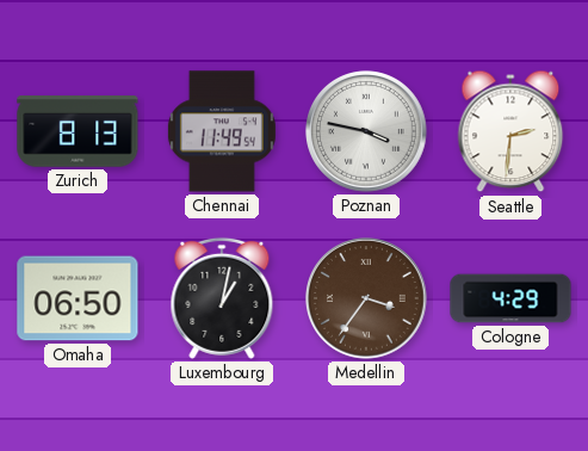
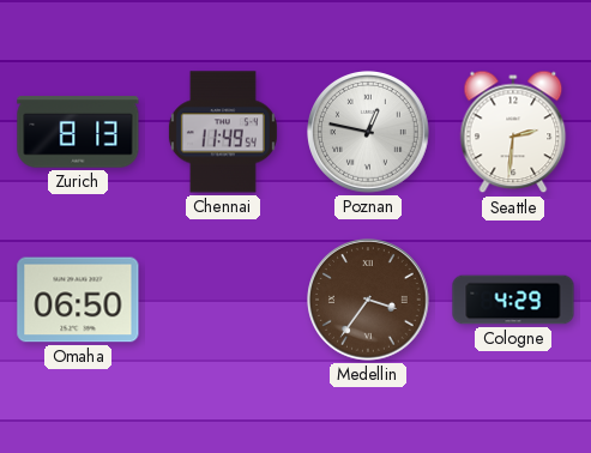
Poznan: 3:47 -> 12:47
Luxembourg: 1:02 -> none
